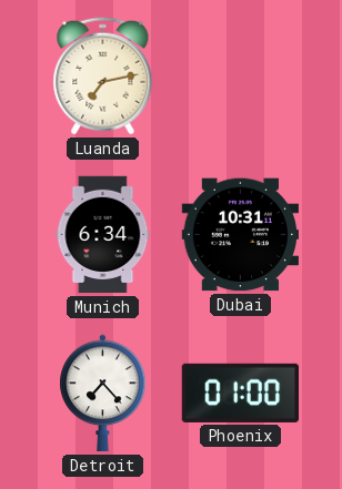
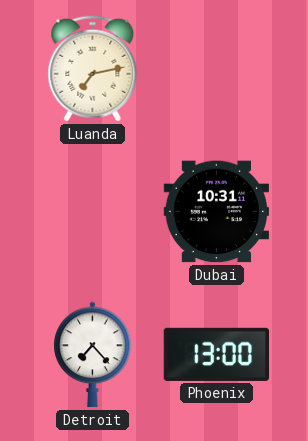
Munich: 6:34 -> none
Phoenix: 01:00 -> 13:00
